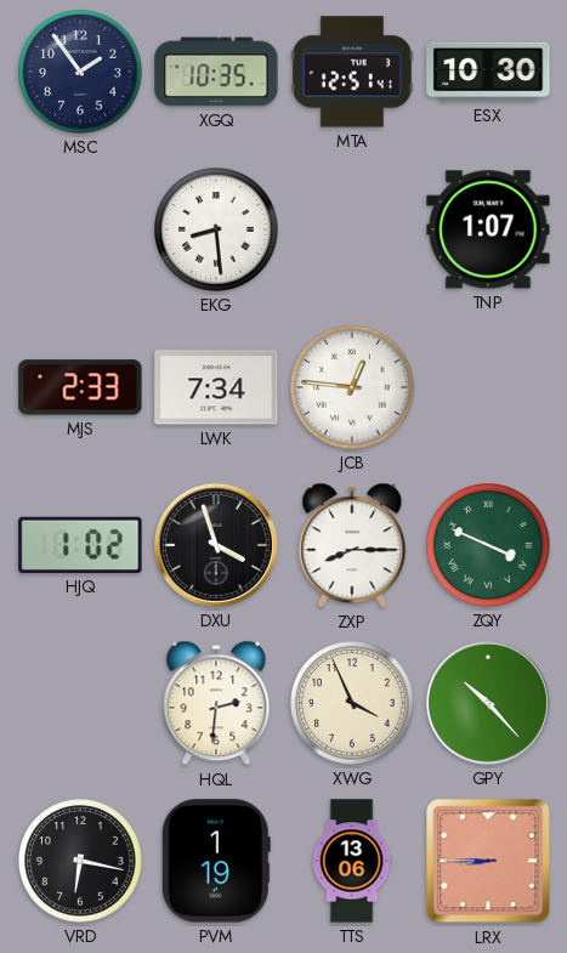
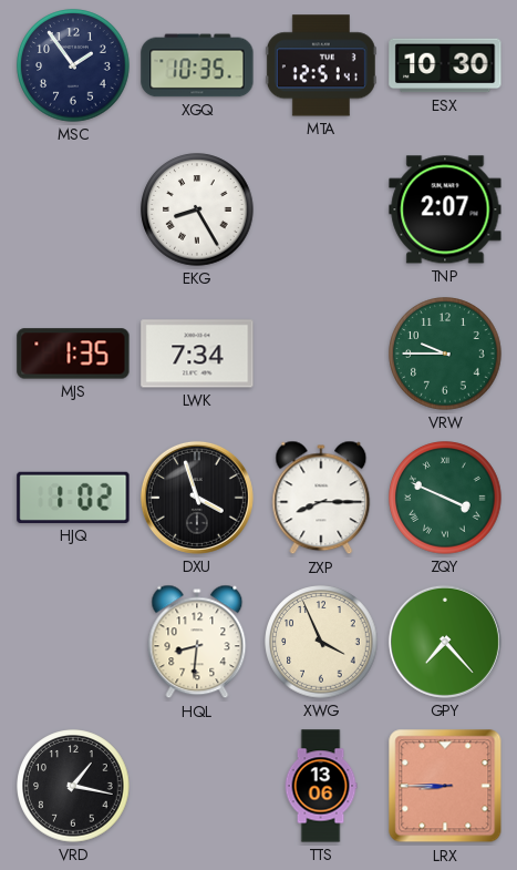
EKG: 8:29 -> 8:25
TNP: 1:07 -> 2:07
MJS: 2:33 -> 1:35
JCB: 12:46 -> none
VRW: none -> 9:45
HQL: 2:31 -> 8:31
GPY: 10:23 -> 7:23
VRD: 6:17 -> 1:17
PVM: 1:19 -> none
